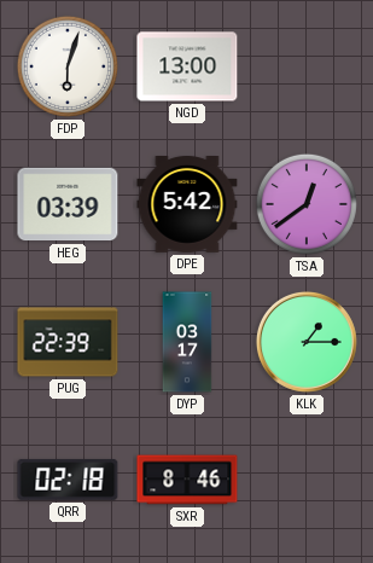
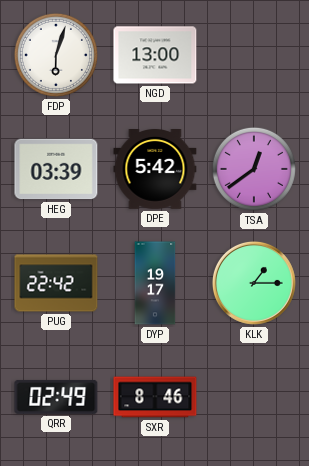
PUG: 22:39 -> 22:42
DYP: 03:17 -> 19:17
QRR: 02:18 -> 02:49
